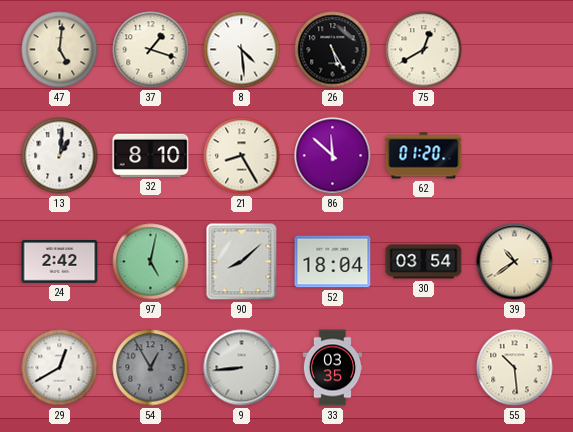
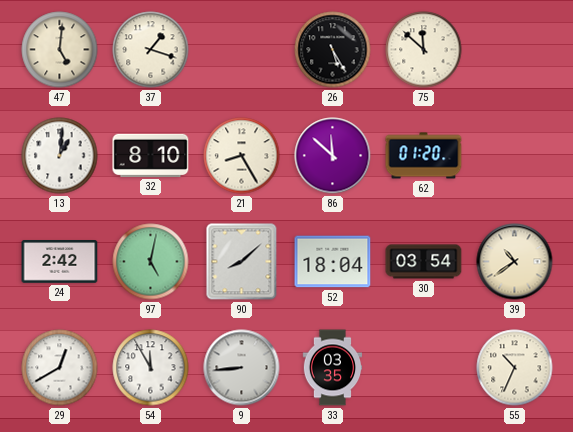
8: 4:29 -> none
75: 12:40 -> 11:52
54: 12:55 -> 11:55
54 dial: grey -> white
55: 10:29 -> 10:34
